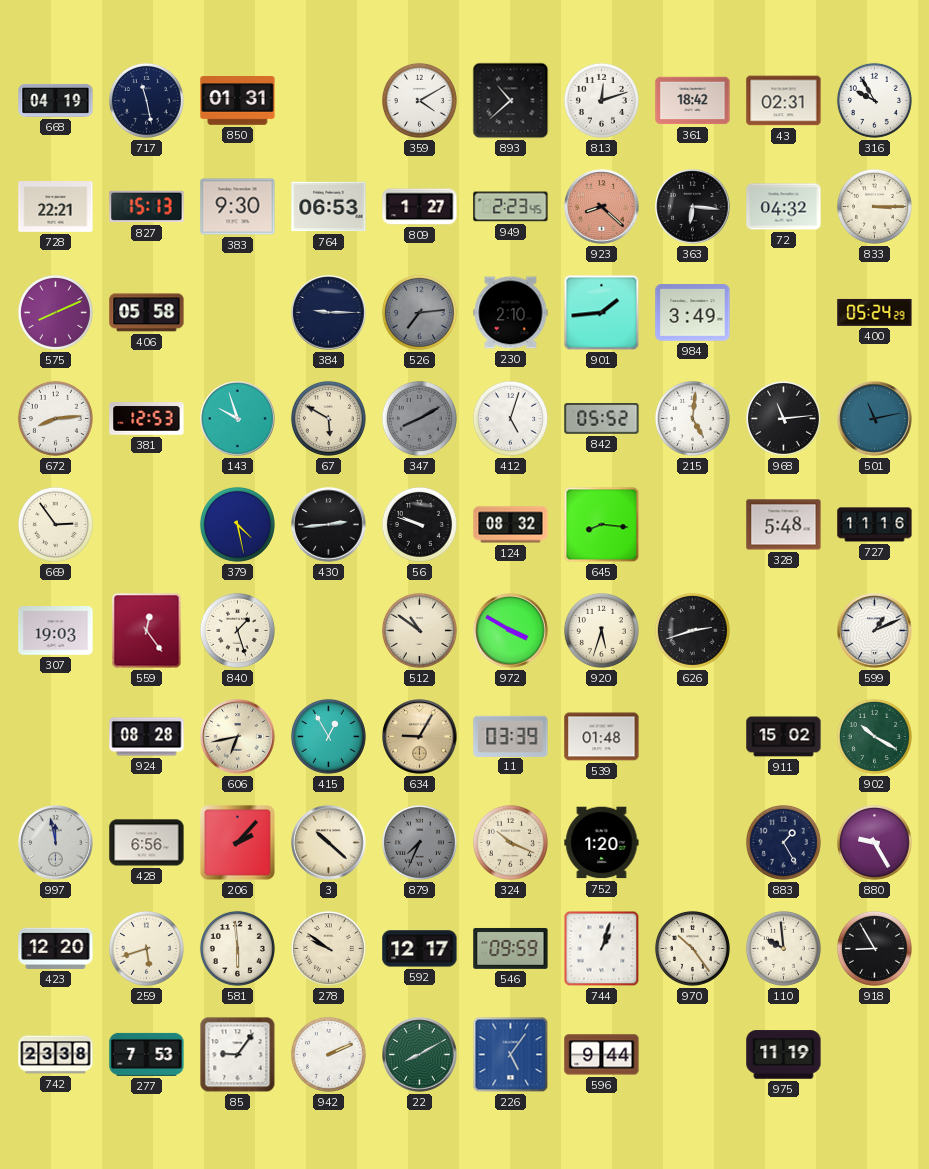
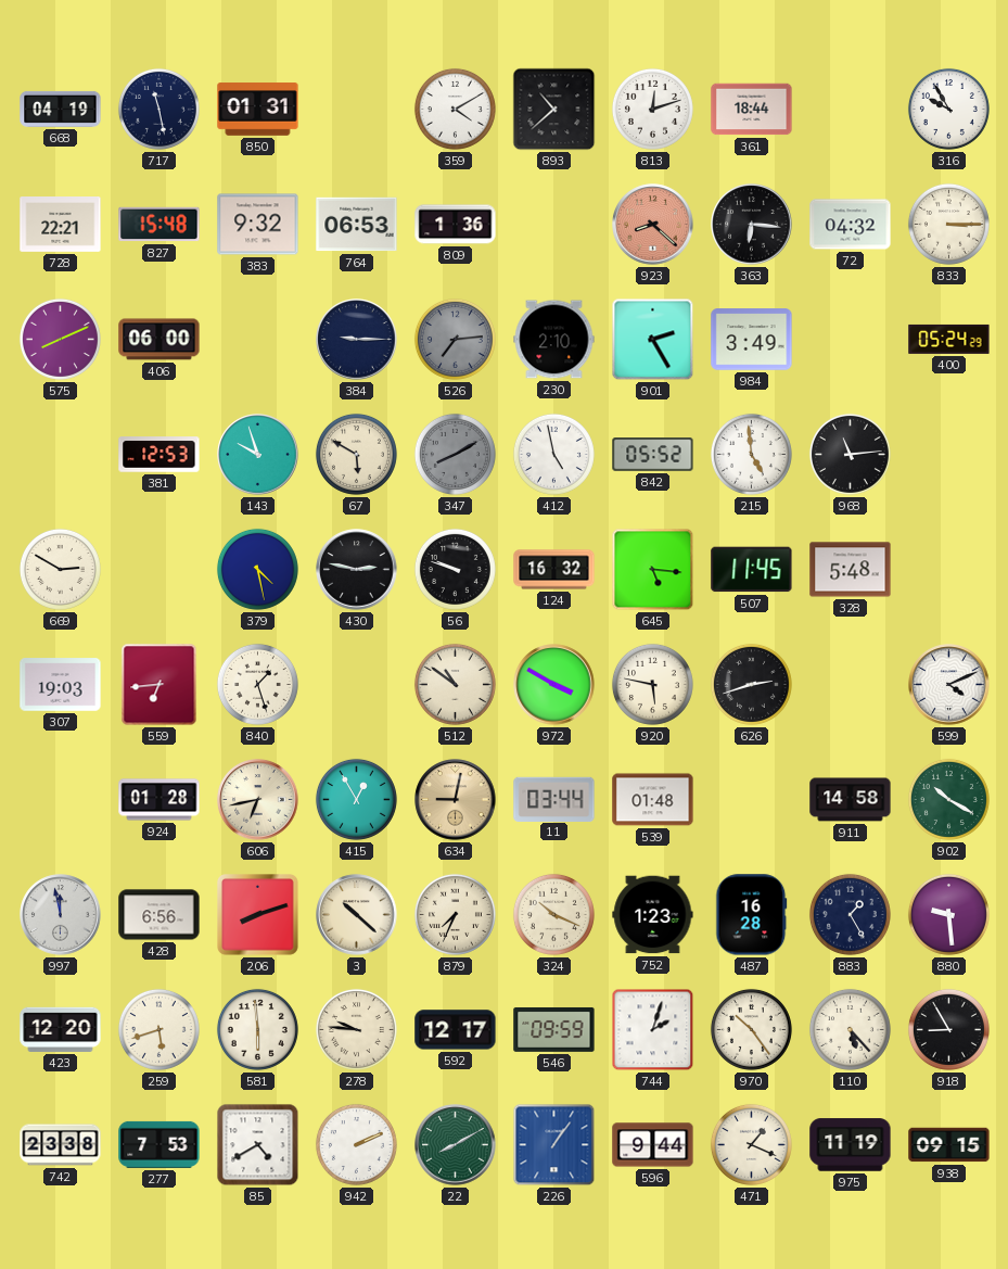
361: 18:42 -> 18:44
43: 02:31 -> none
827: 15:13 -> 15:48
383: 9:30 -> 9:32
809: 1:27 -> 1:36
949: 2:23 -> none
406: 05:58 -> 06:00
901: 1:44 -> 2:25
672: 8:14 -> none
412: 5:03 -> 4:58
215: 5:01 -> 4:59
501: 11:13 -> none
669: 2:54 -> 2:50
430: 2:44 -> 2:47
124: 08:32 -> 16:32
645: 8:16 -> 5:16
507: none -> 11:45
727: 11:16 -> none
559: 12:24 -> 6:44
920: 5:33 -> 5:47
599: 1:11 -> 4:11
924: 08:28 -> 01:28
634: 9:05 -> 9:02
11: 03:39 -> 03:44
911: 15:02 -> 14:58
206: 2:07 -> 8:12
879 dial: grey -> cream
752: 1:20 -> 1:23
487: none -> 16:28
880: 9:25 -> 9:29
278: 9:51 -> 9:46
744: 1:03 -> 2:03
110: 9:59 -> 5:23
85: 9:06 -> 4:40
226: 5:06 -> 1:06
471: none -> 1:19
938: none -> 09:15
